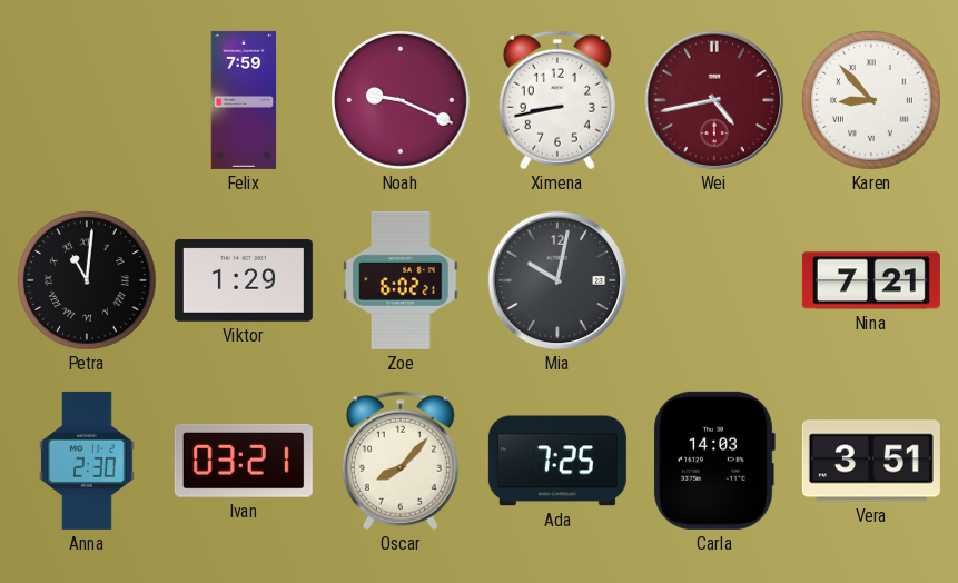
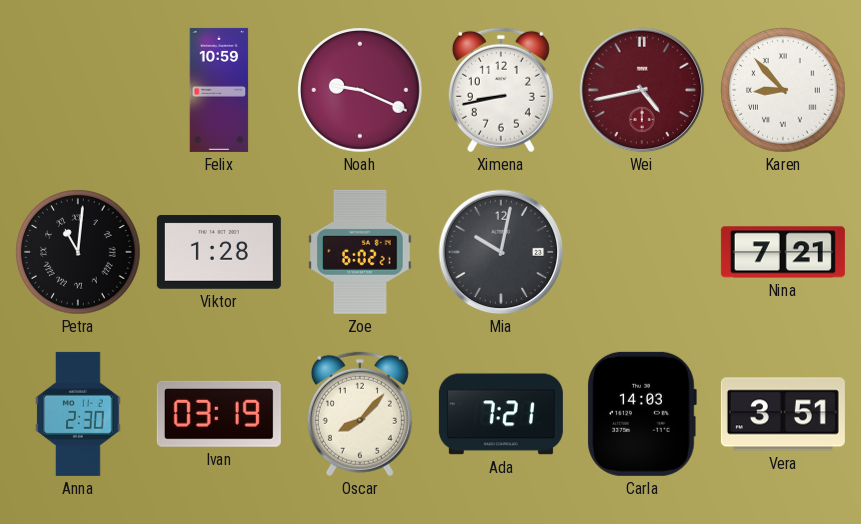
Felix: 7:59 -> 10:59
Viktor: 1:29 -> 1:28
Ivan: 03:21 -> 03:19
Ada: 7:25 -> 7:21
